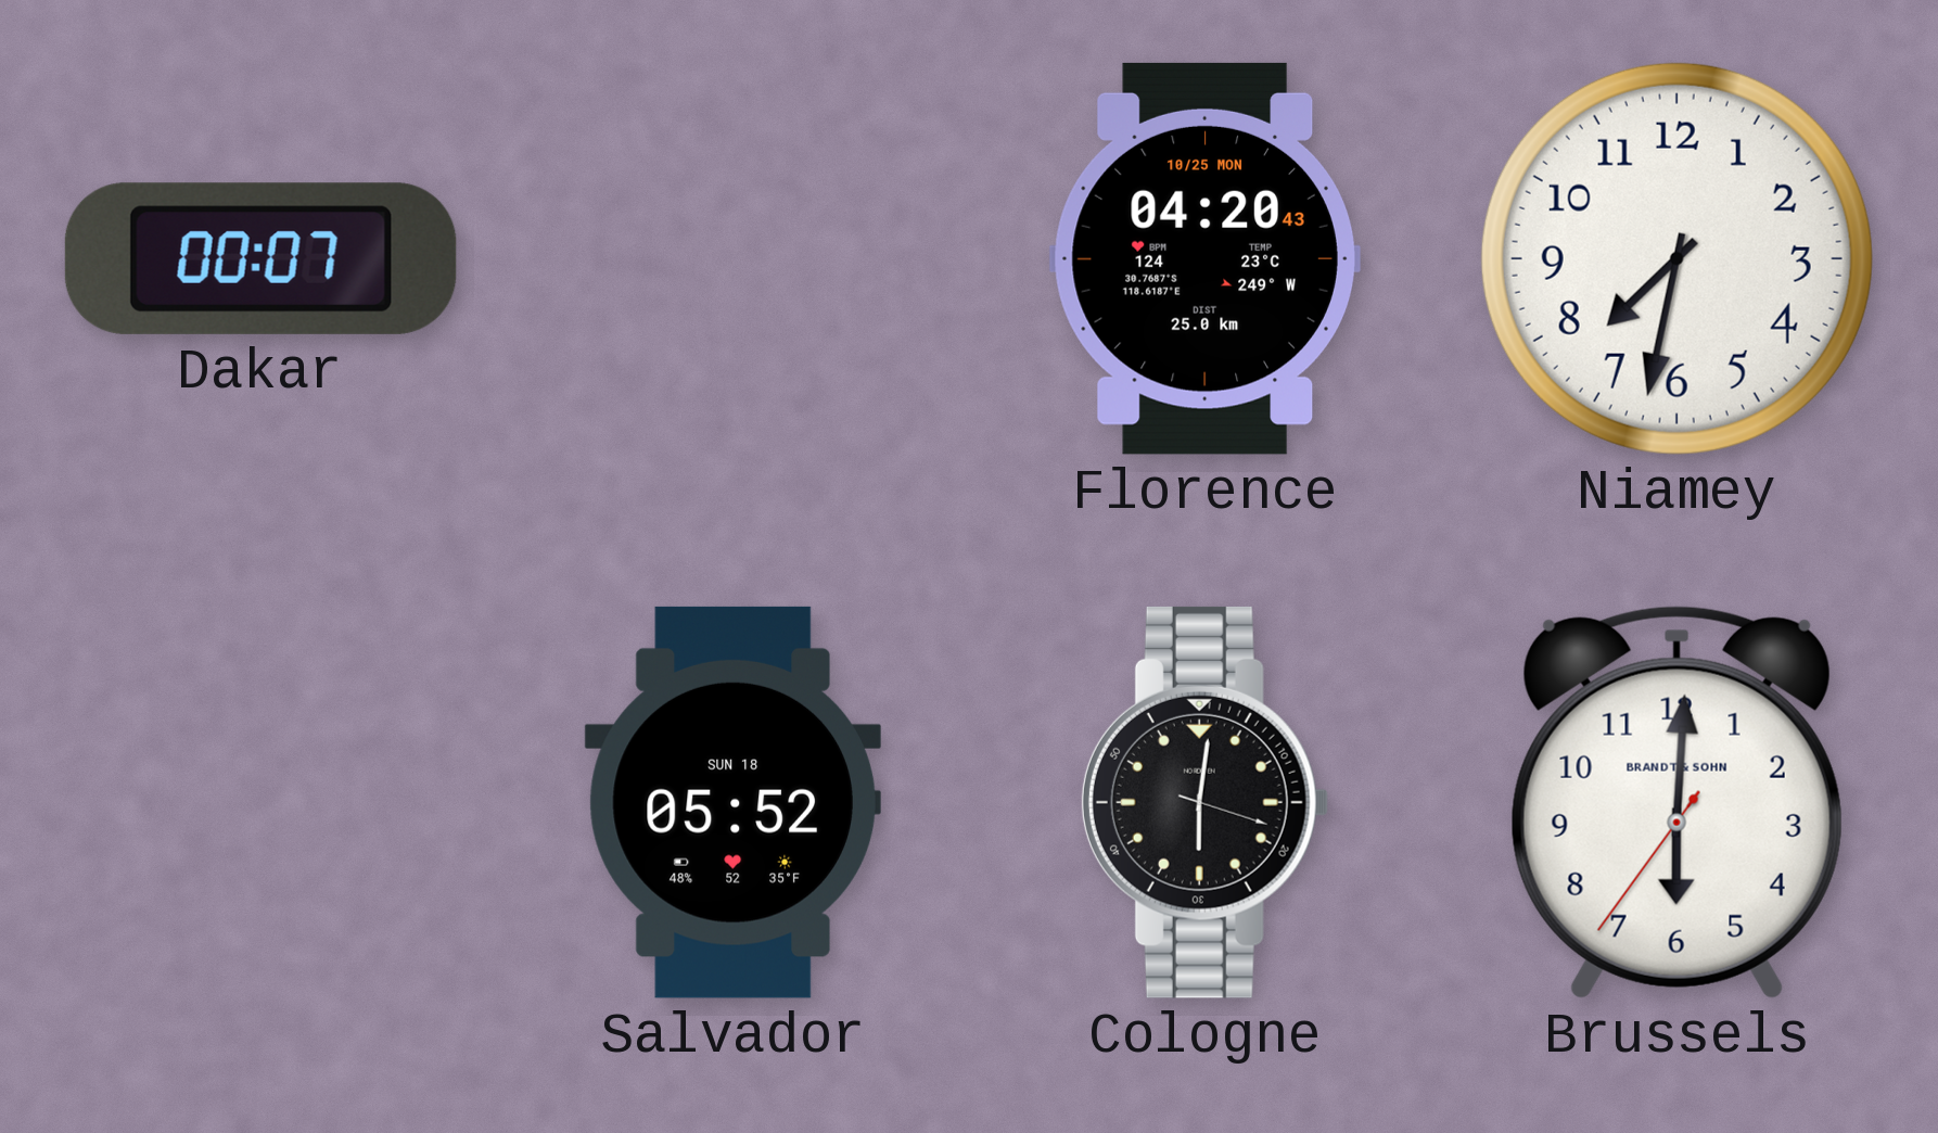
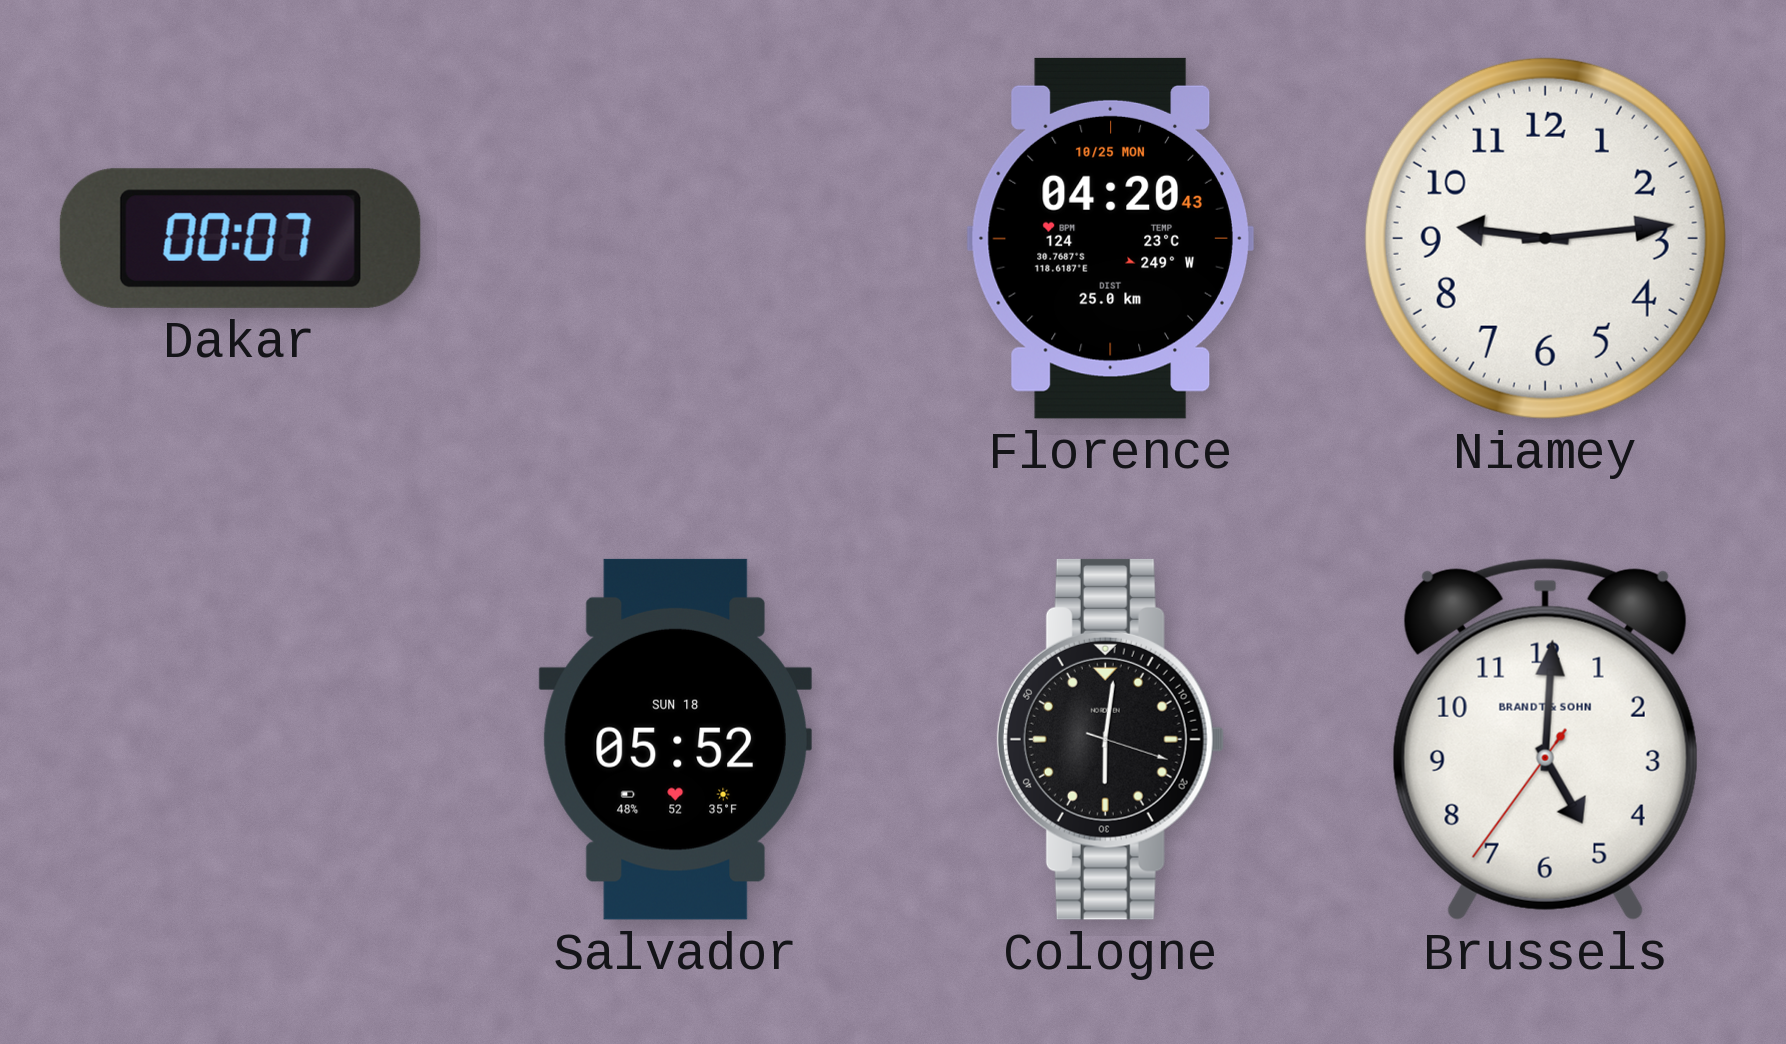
Niamey: 7:32 -> 9:14
Brussels: 6:00 -> 5:00
